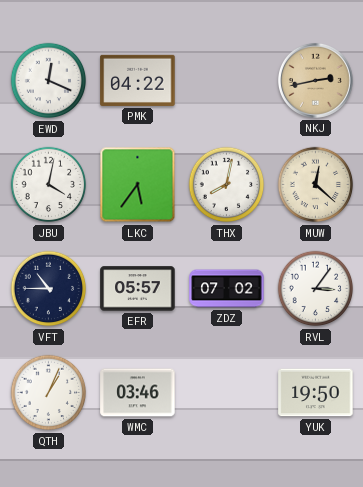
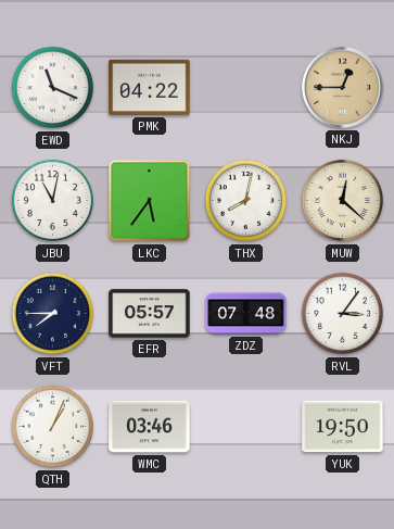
EWD: 12:19 -> 11:19
NKJ: 2:43 -> 12:45
JBU: 4:02 -> 11:02
VFT: 10:45 -> 7:45
ZDZ: 07:02 -> 07:48
